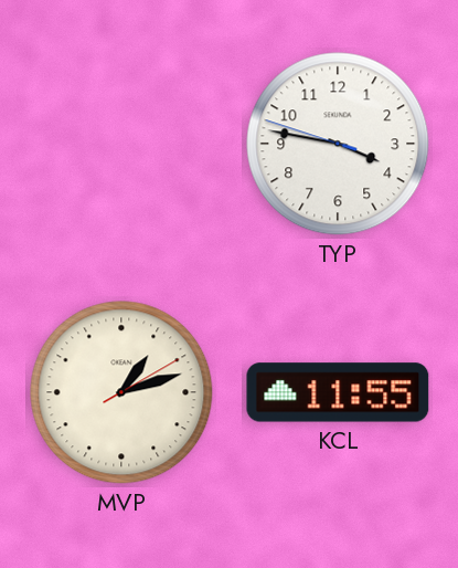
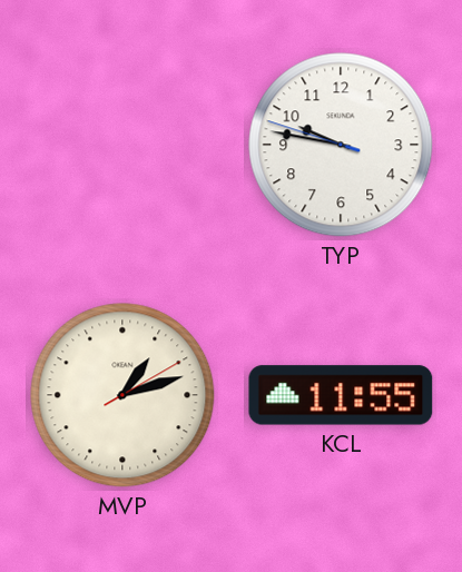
TYP: 3:46 -> 9:46
